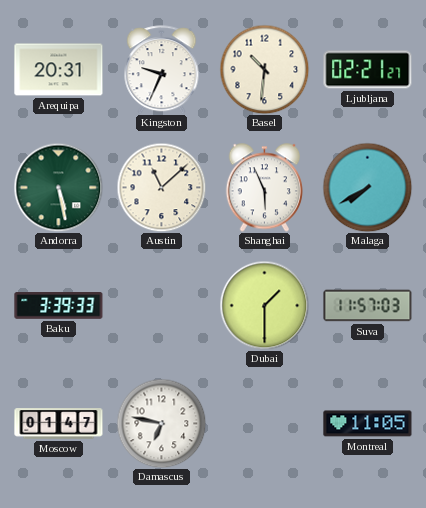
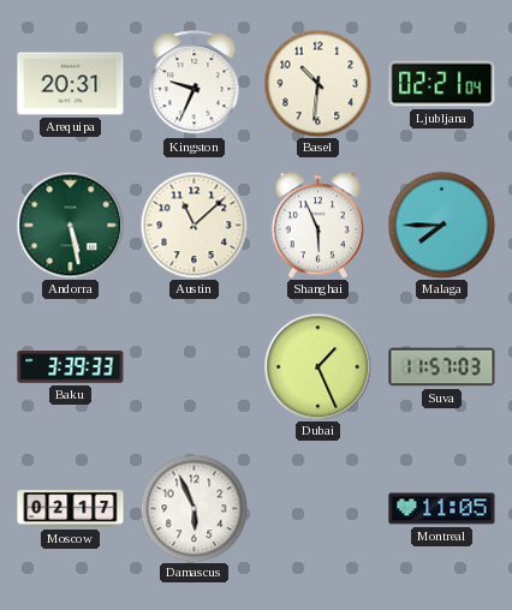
Ljubljana: 02:21:27 -> 02:21:04
Malaga: 7:40 -> 7:45
Dubai: 1:30 -> 1:26
Moscow: 01:47 -> 02:17
Damascus: 6:47 -> 5:56
